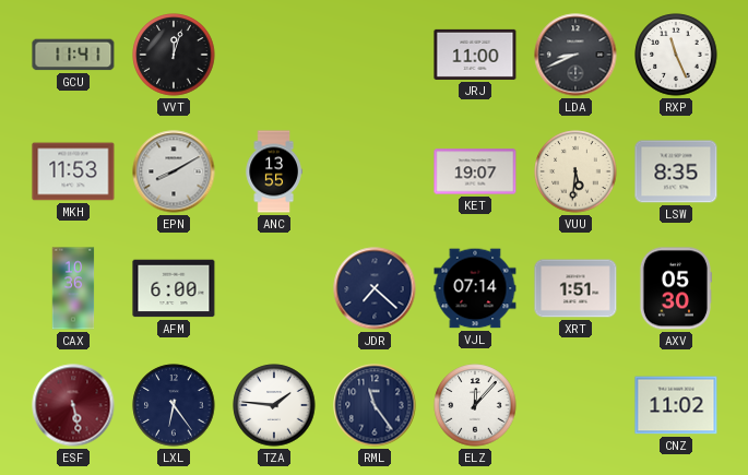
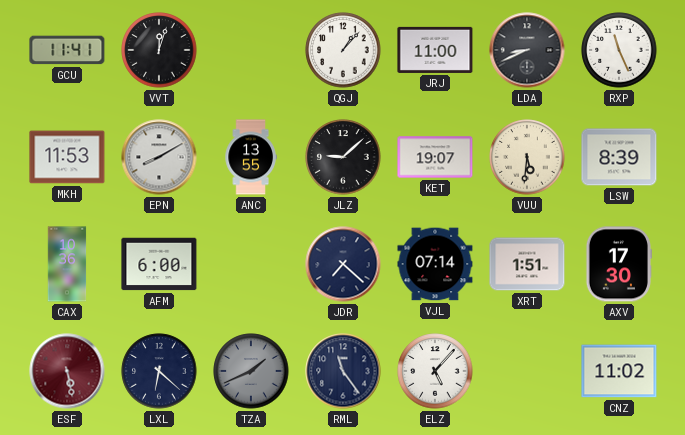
QGJ: none -> 1:07
JLZ: none -> 9:08
LSW: 8:35 -> 8:39
AXV: 05:30 -> 17:30
LXL: 6:24 -> 6:22
TZA: 1:46 -> 1:41
TZA dial: white -> grey
ELZ: 12:07 -> 5:07
